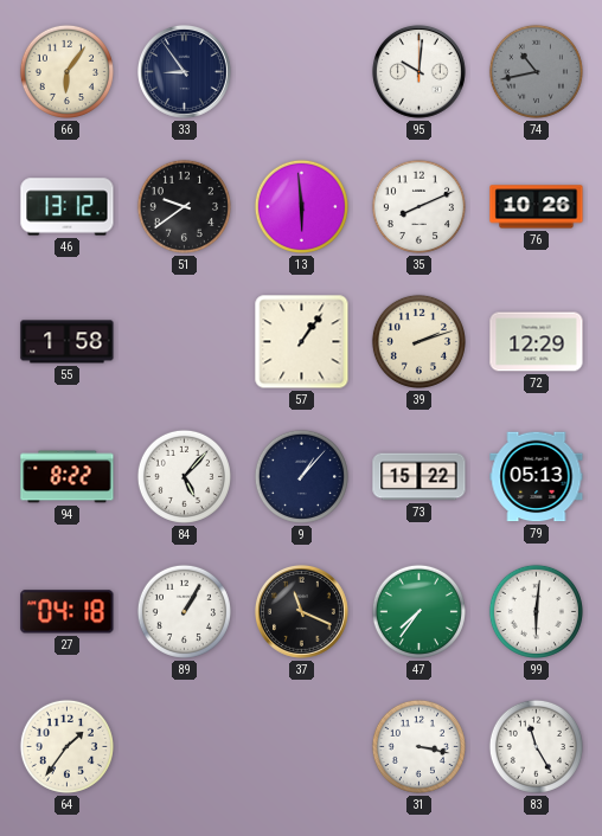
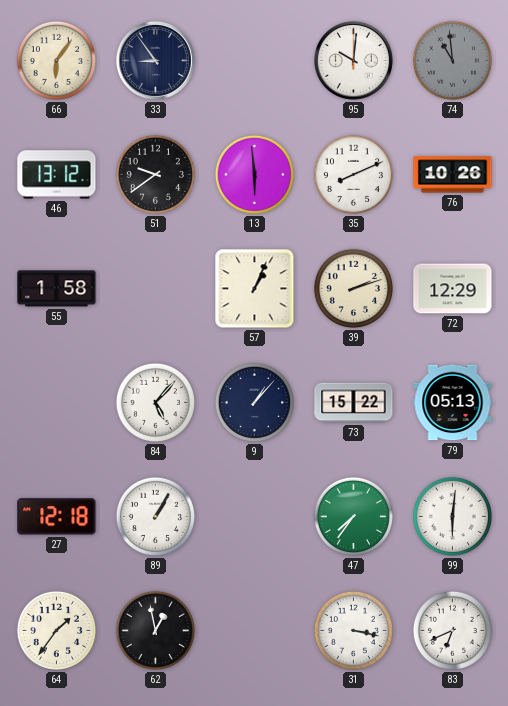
74: 10:43 -> 10:59
57: 1:06 -> 1:04
94: 8:22 -> none
27: 04:18 -> 12:18
37: 11:19 -> none
62: none -> 12:58
83: 11:25 -> 6:41
